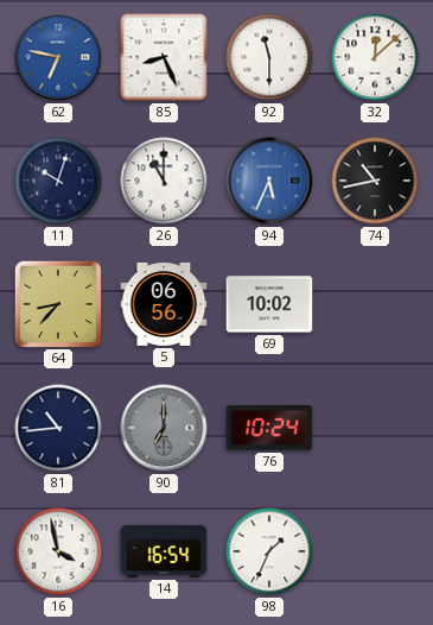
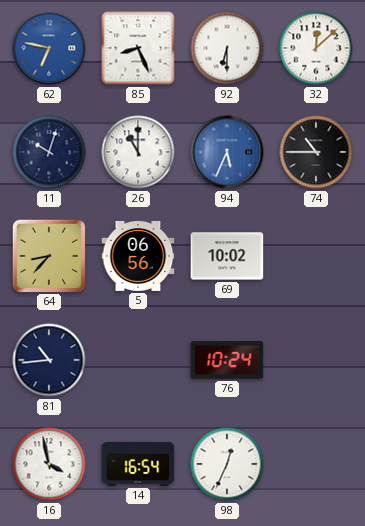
92: 11:30 -> 6:30
74: 10:43 -> 10:45
90: 7:00 -> none
98: 1:34 -> 12:34
